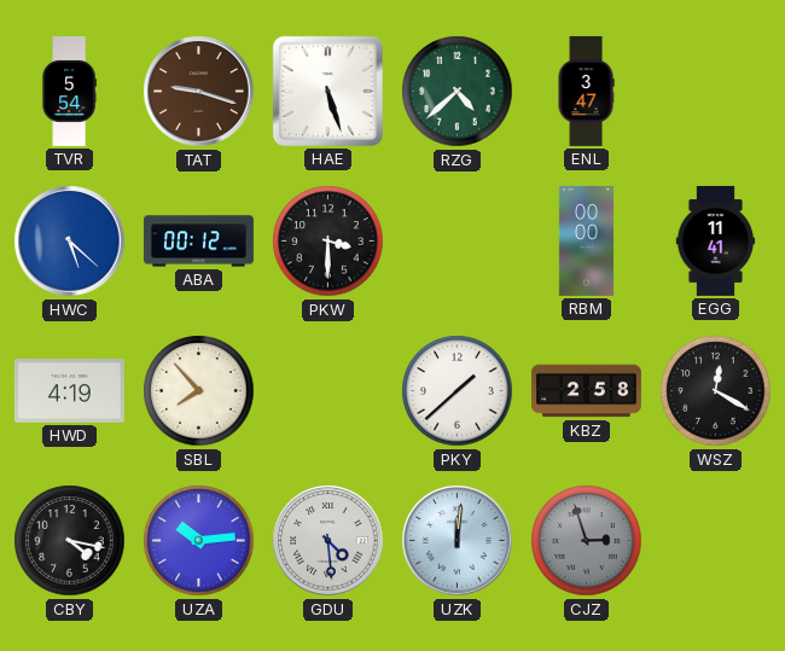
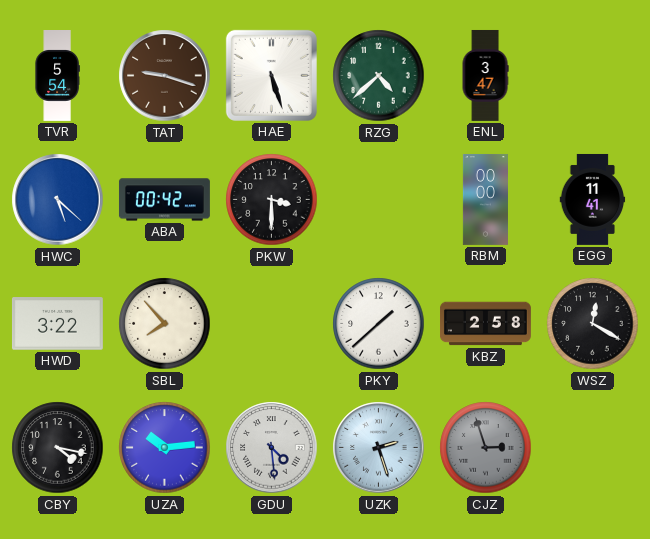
ABA: 00:12 -> 00:42
HWD: 4:19 -> 3:22
UZK: 12:01 -> 2:27
